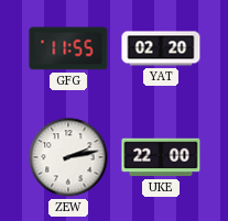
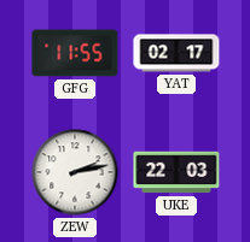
YAT: 02:20 -> 02:17
UKE: 22:00 -> 22:03
